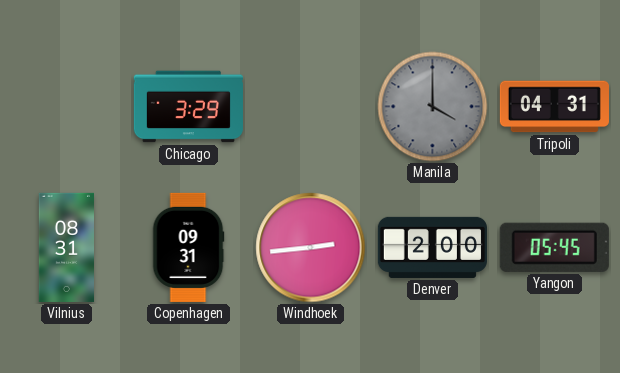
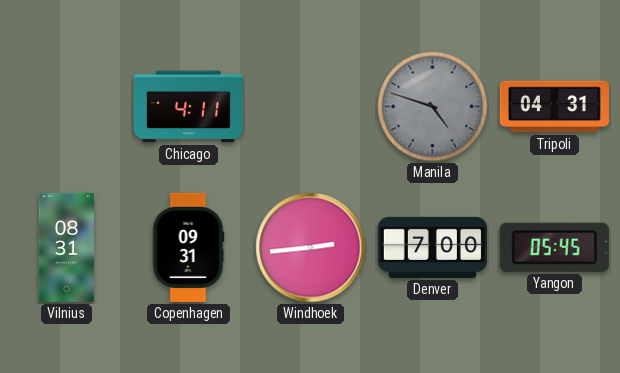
Chicago: 3:29 -> 4:11
Manila: 4:00 -> 4:48
Denver: 2:00 -> 7:00
